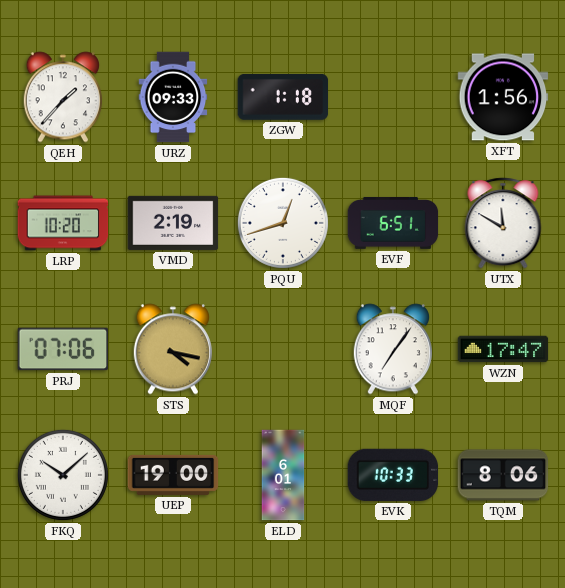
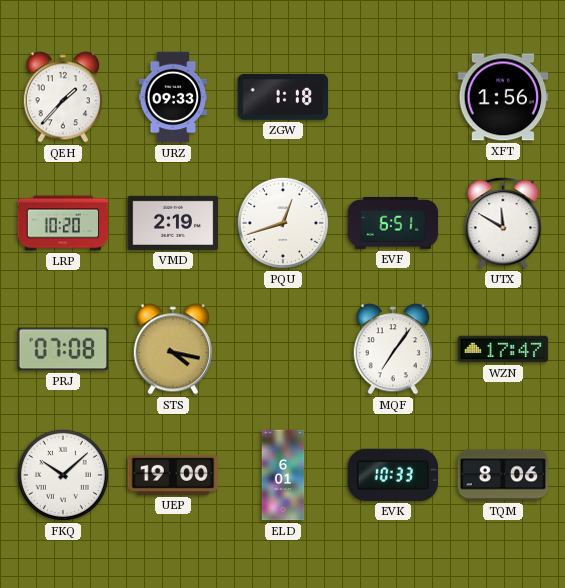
PRJ: 07:06 -> 07:08
